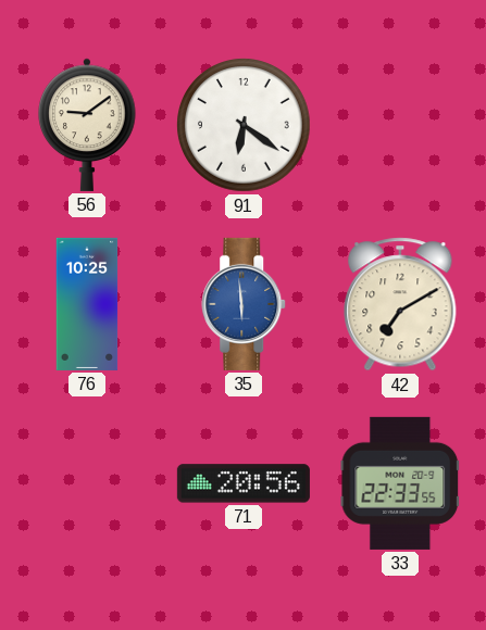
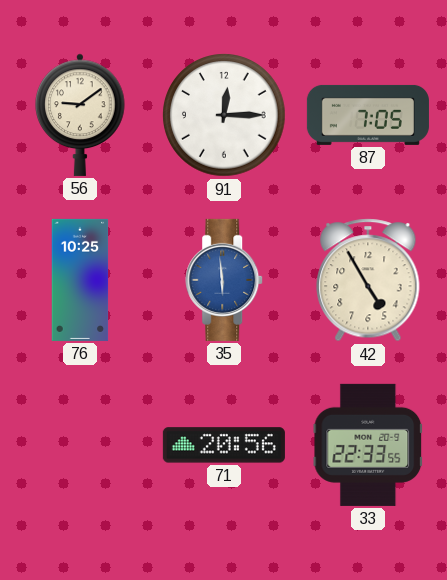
91: 6:21 -> 12:15
87: none -> 7:05
42: 7:10 -> 4:55
